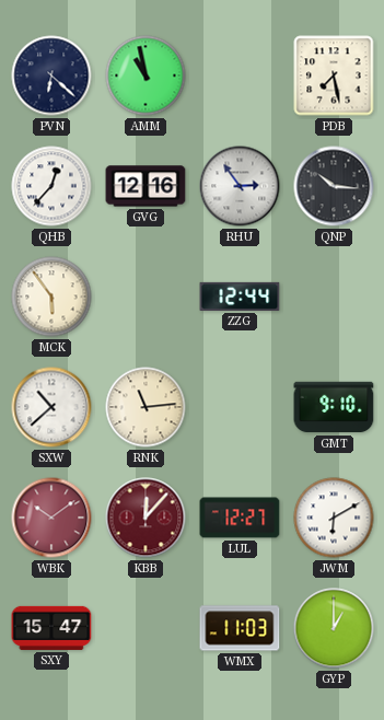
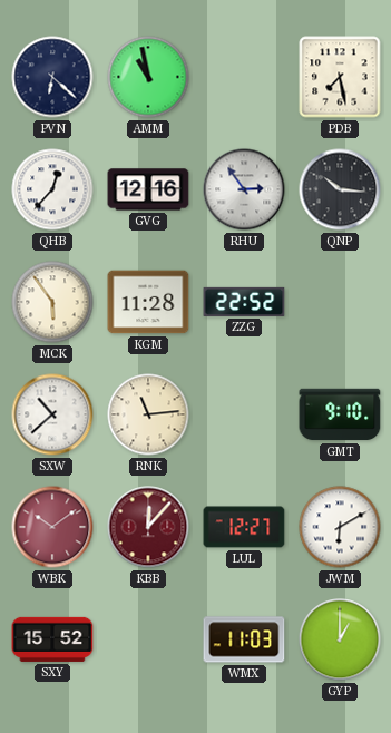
KGM: none -> 11:28
ZZG: 12:44 -> 22:52
SXY: 15:47 -> 15:52
